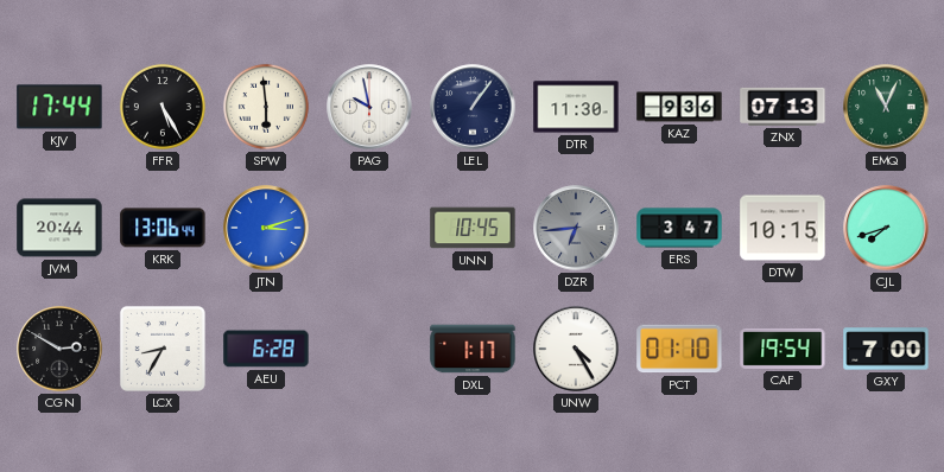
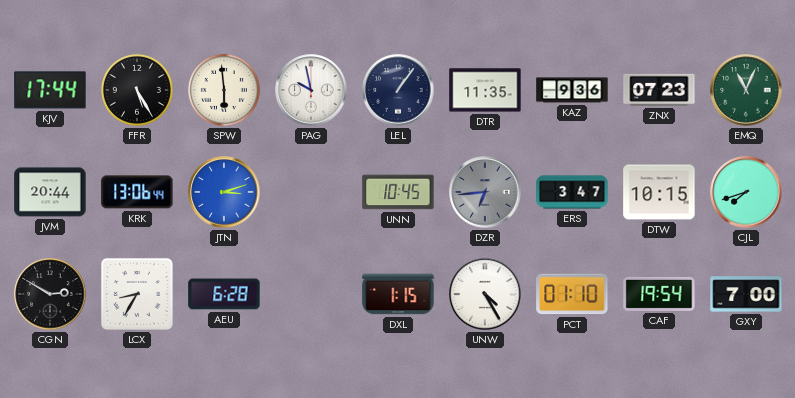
DTR: 11:30 -> 11:35
ZNX: 07:13 -> 07:23
DXL: 1:17 -> 1:15
